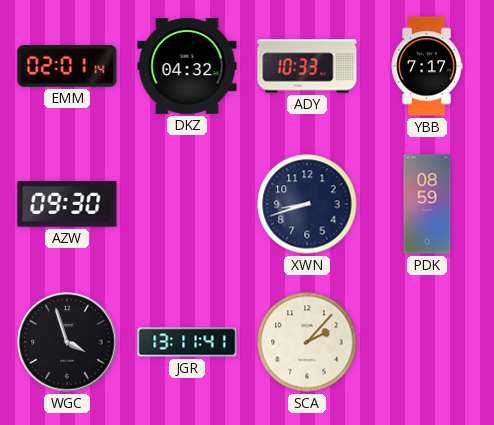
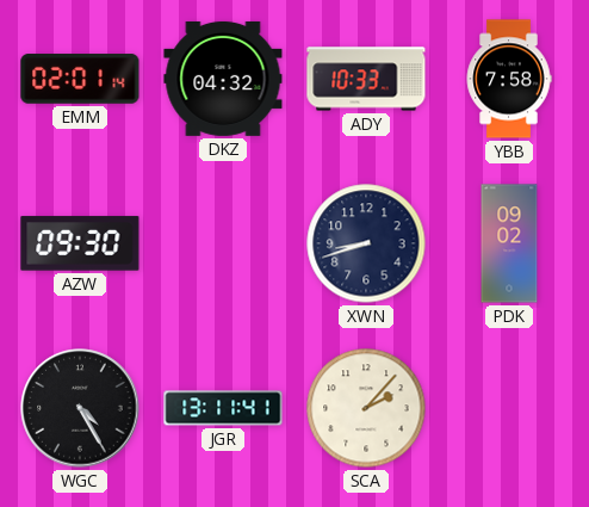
YBB: 7:17 -> 7:58
PDK: 08:59 -> 09:02
WGC: 3:57 -> 4:25
